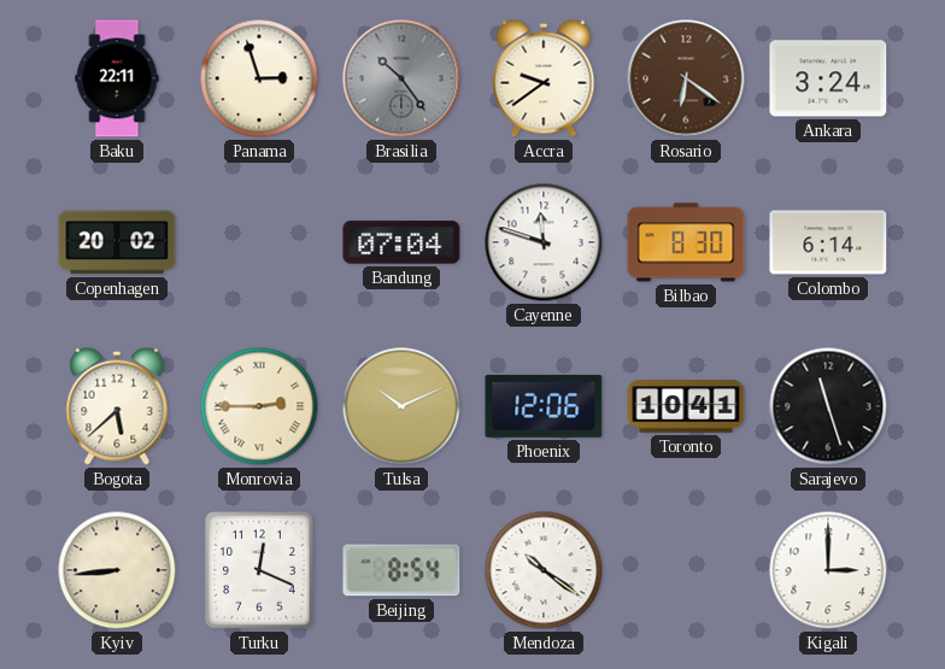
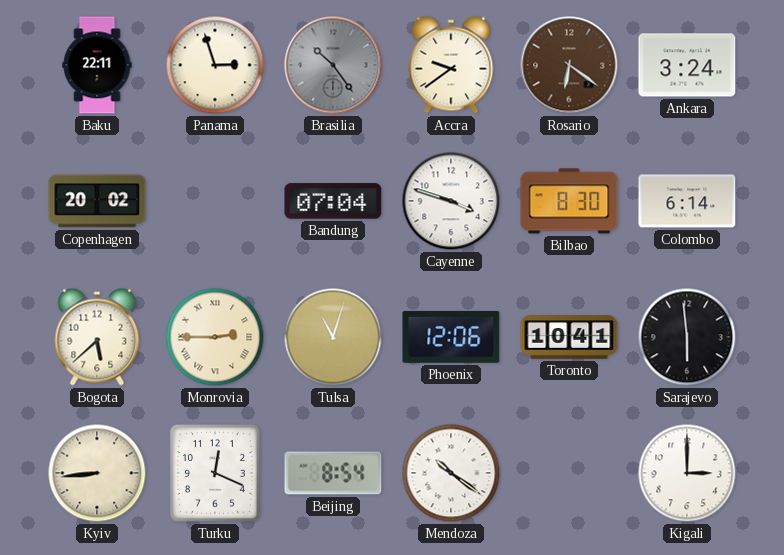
Cayenne: 11:48 -> 3:48
Tulsa: 10:11 -> 11:03
Sarajevo: 11:27 -> 5:59
